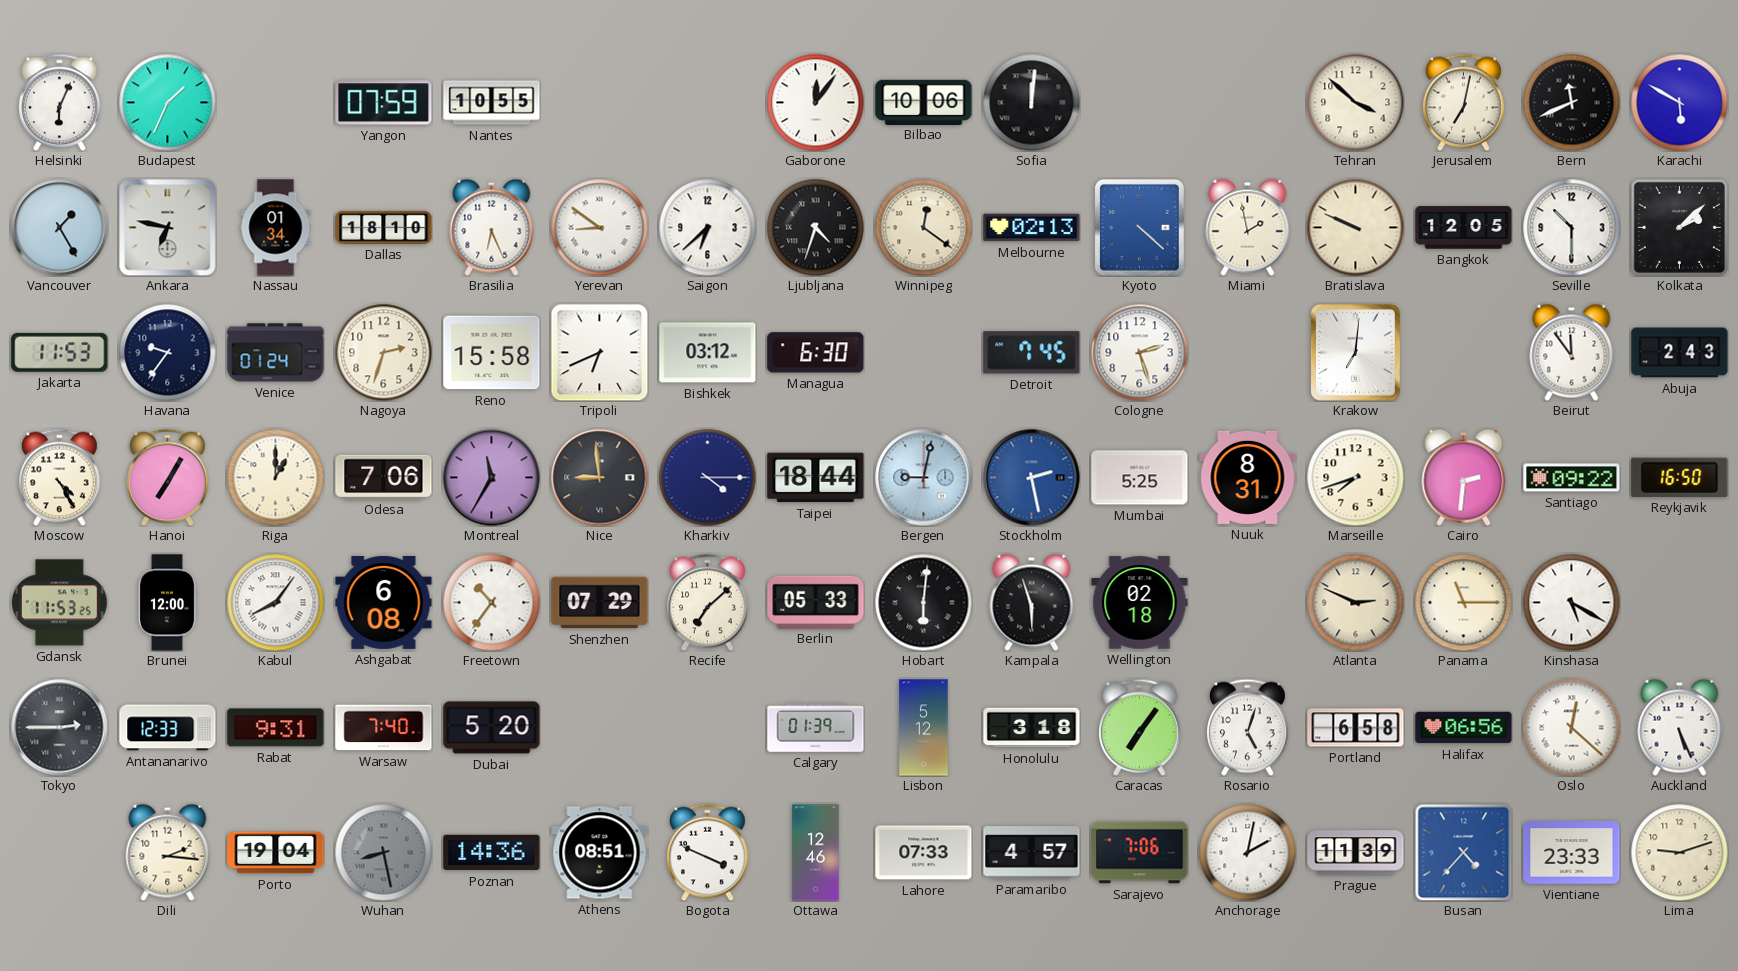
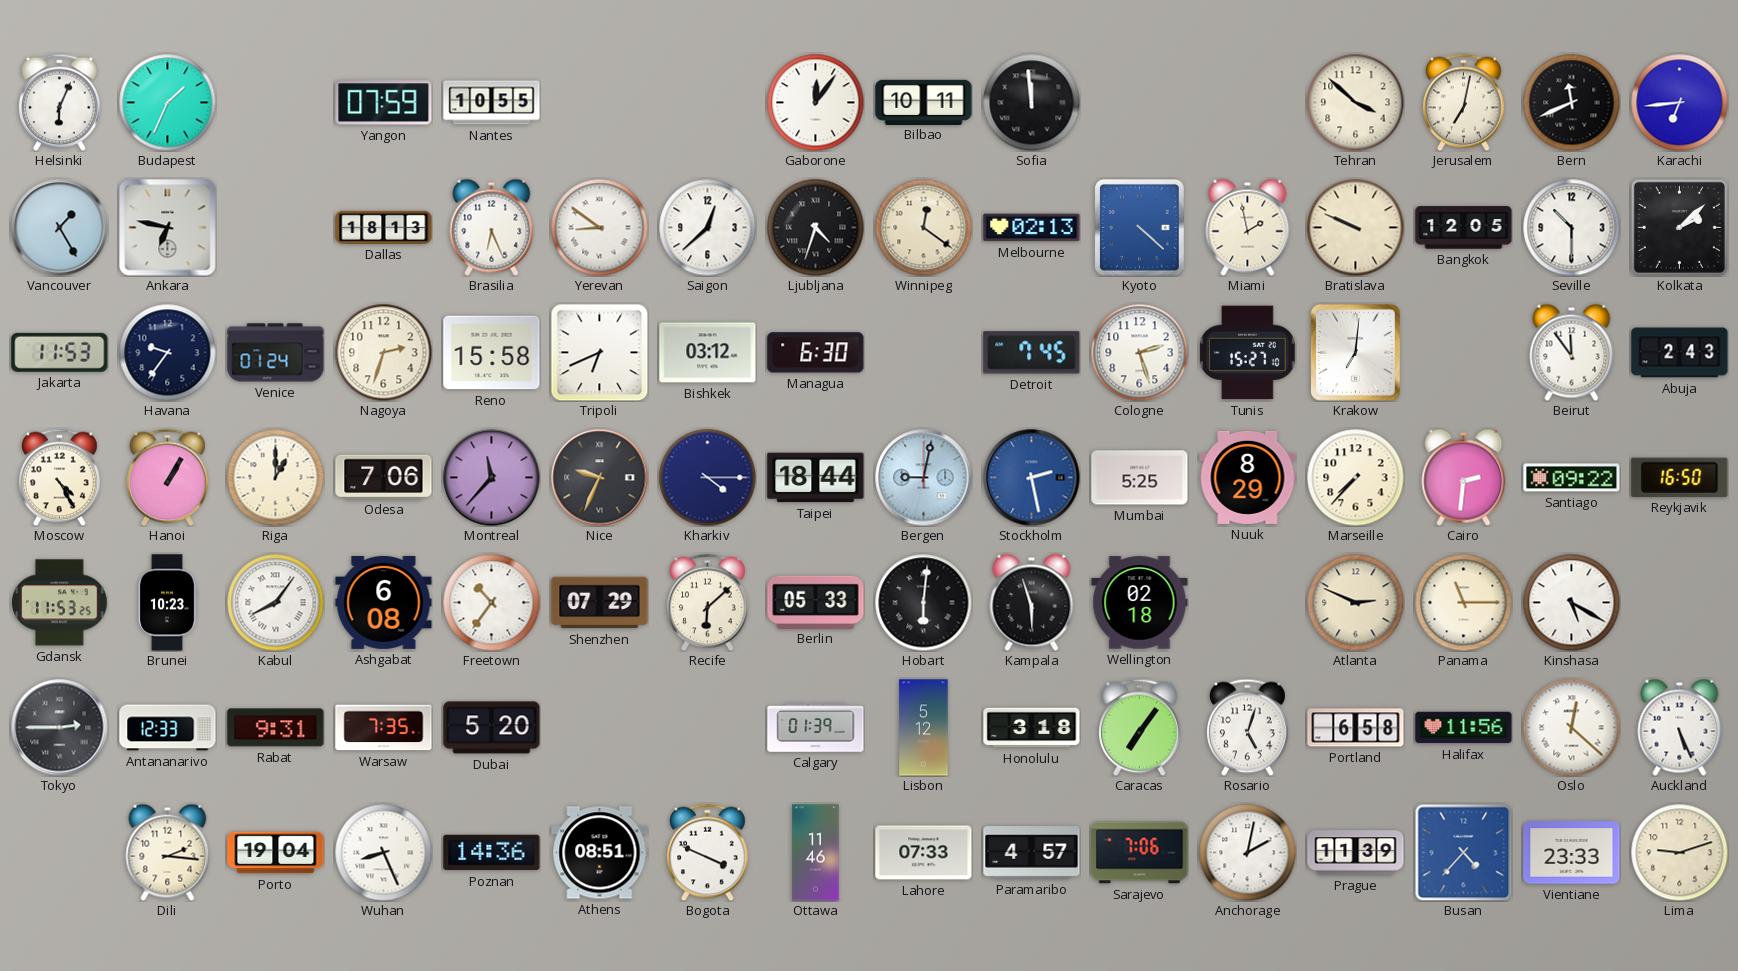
Bilbao: 10:06 -> 10:11
Sofia: 12:01 -> 11:59
Karachi: 5:50 -> 6:44
Nassau: 01:34 -> none
Dallas: 18:10 -> 18:13
Saigon: 6:38 -> 12:38
Tunis: none -> 15:27
Hanoi: 7:05 -> 1:05
Montreal: 11:35 -> 11:37
Nice: 8:59 -> 9:34
Nuuk: 8:31 -> 8:29
Marseille: 7:42 -> 7:37
Brunei: 12:00 -> 10:23
Recife: 7:08 -> 6:08
Warsaw: 7:40 -> 7:35
Halifax: 06:56 -> 11:56
Wuhan: 8:28 -> 8:26
Wuhan dial: grey -> white
Ottawa: 12:46 -> 11:46
